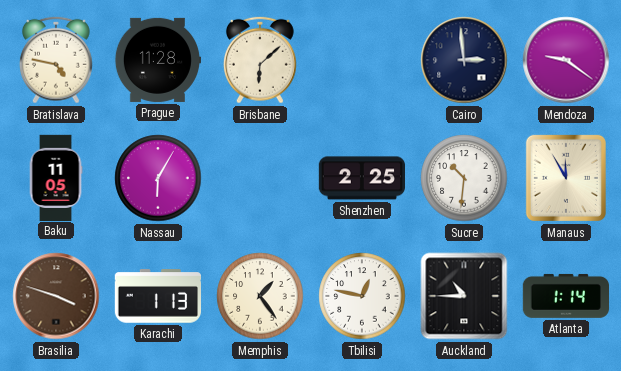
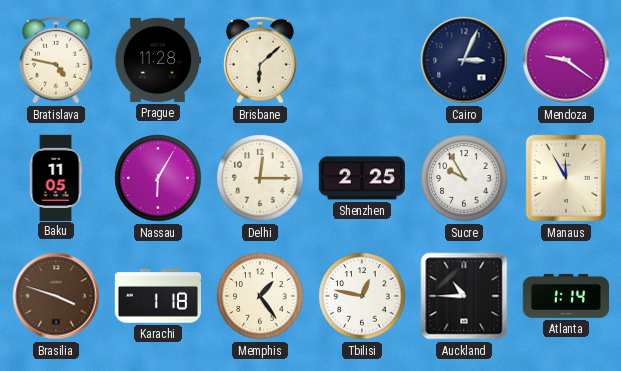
Cairo: 2:59 -> 3:04
Delhi: none -> 12:15
Sucre: 10:31 -> 9:55
Karachi: 1:13 -> 1:18
